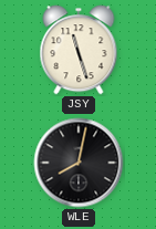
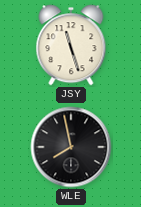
WLE: 8:02 -> 7:58
